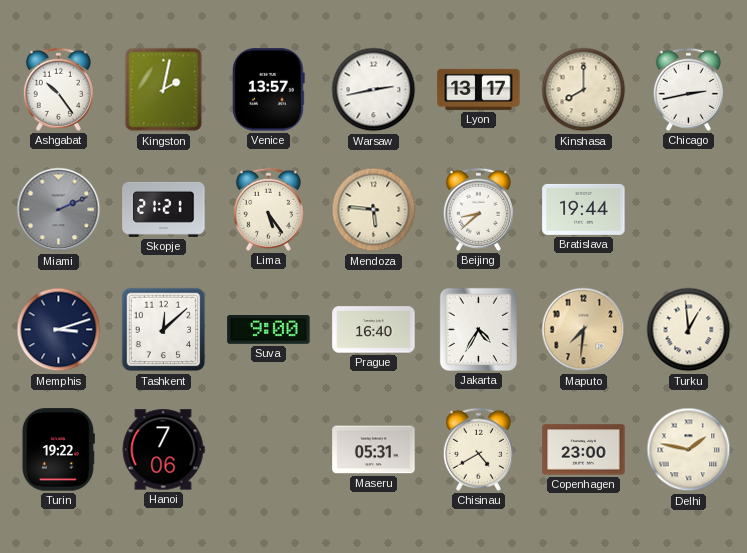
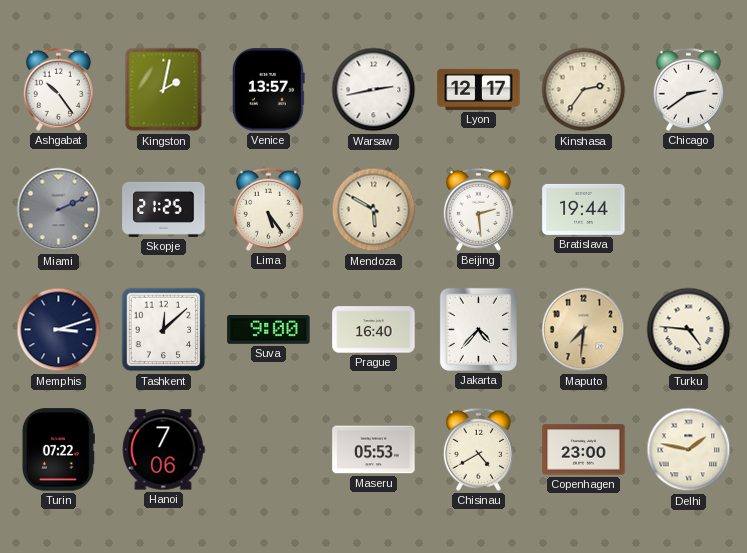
Lyon: 13:17 -> 12:17
Kinshasa: 8:00 -> 2:36
Chicago: 2:43 -> 2:39
Skopje: 21:21 -> 21:25
Mendoza: 5:46 -> 5:50
Beijing: 8:38 -> 2:29
Jakarta: 4:35 -> 4:37
Turku: 12:59 -> 4:46
Turin: 19:22 -> 07:22
Maseru: 05:31 -> 05:53
